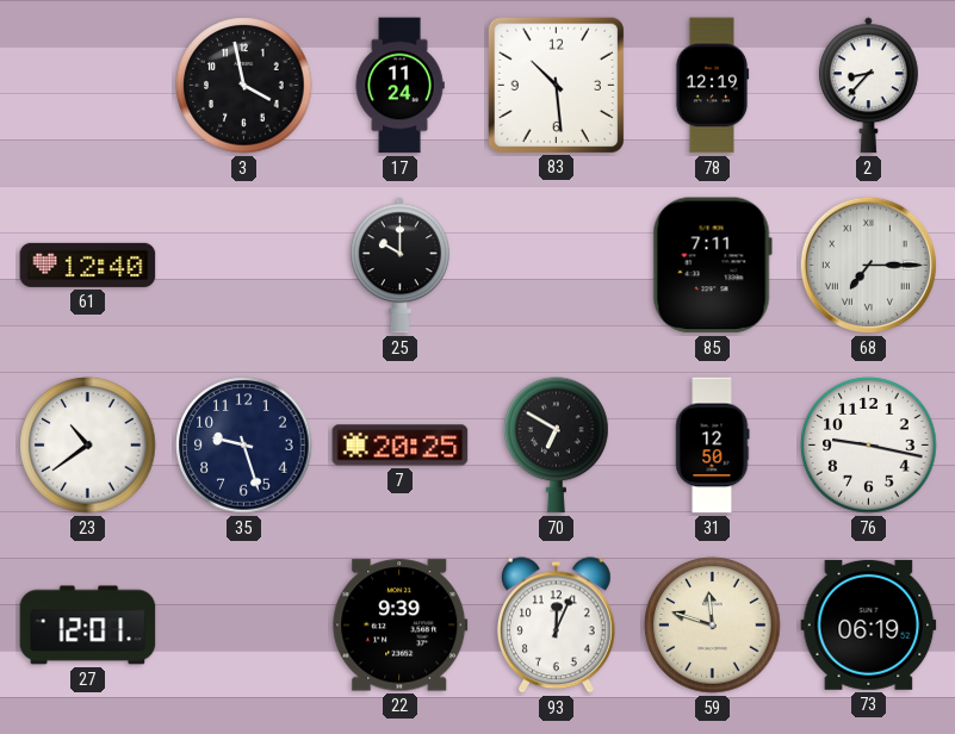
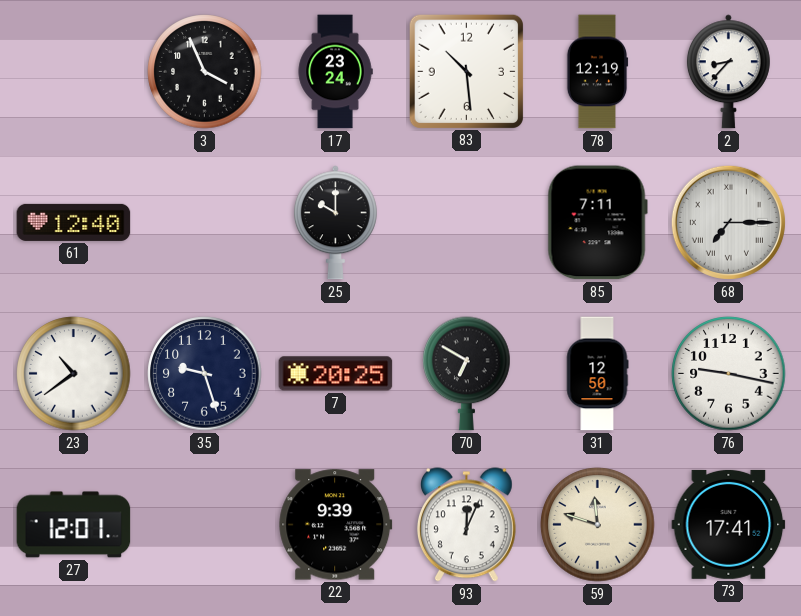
3: 3:58 -> 3:56
17: 11:24 -> 23:24
73: 06:19 -> 17:41
